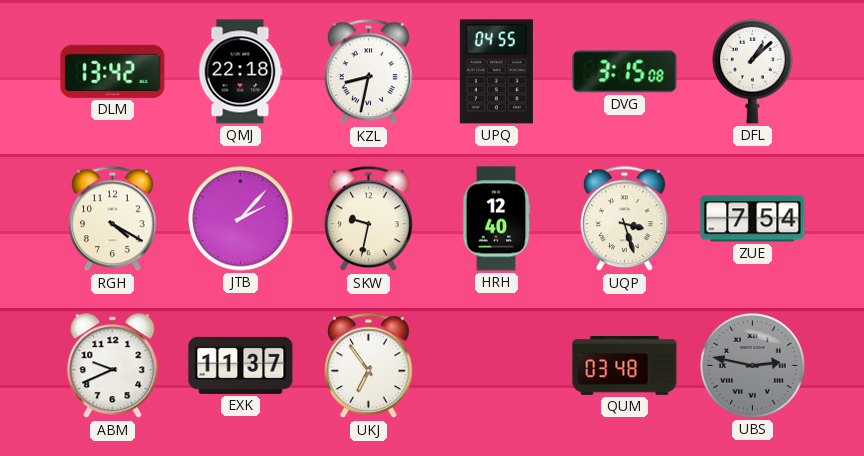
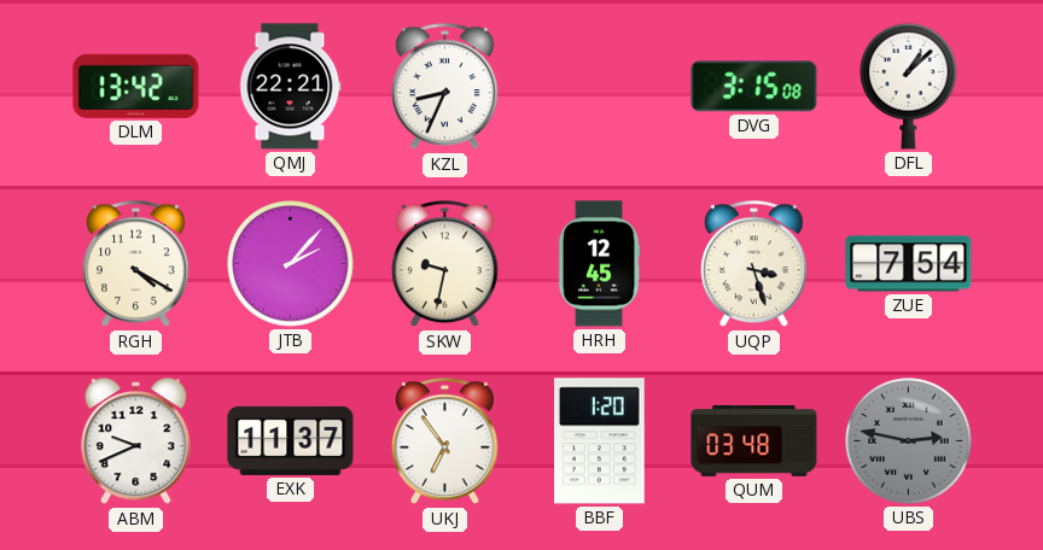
QMJ: 22:18 -> 22:21
KZL: 8:32 -> 8:34
UPQ: 04:55 -> none
HRH: 12:40 -> 12:45
BBF: none -> 1:20
